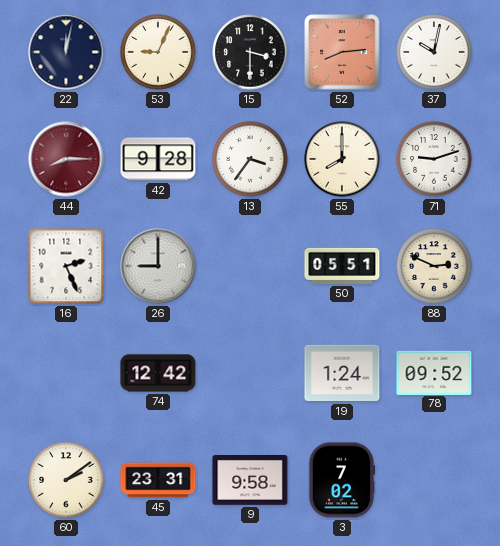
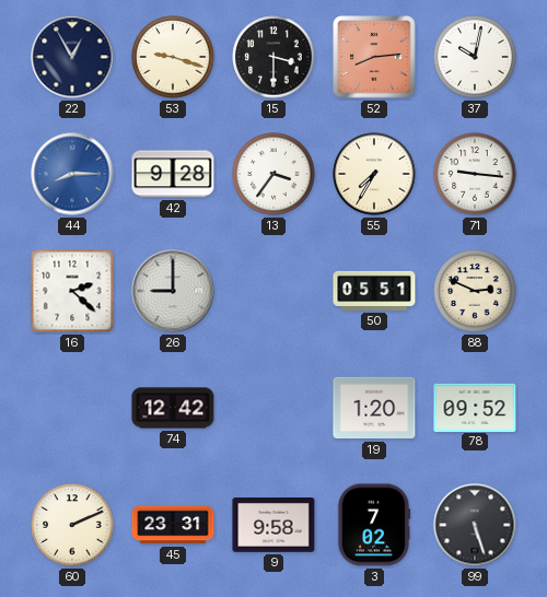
22: 12:02 -> 12:55
53: 9:04 -> 9:18
44 dial: burgundy -> blue
55: 8:00 -> 7:35
71: 9:12 -> 9:16
16: 2:26 -> 2:22
19: 1:24 -> 1:20
60: 2:09 -> 2:11
99: none -> 5:27
